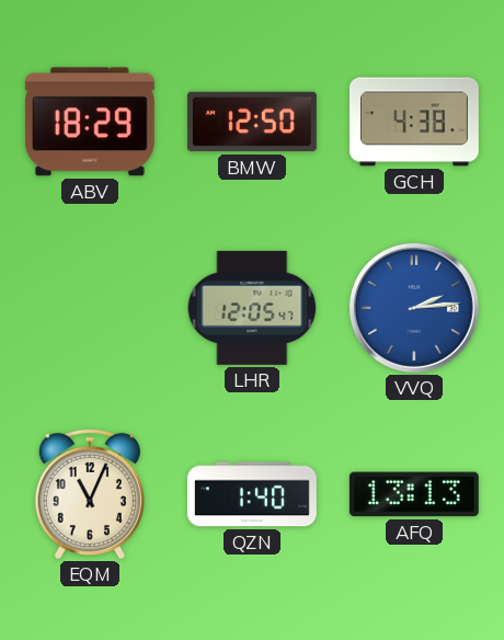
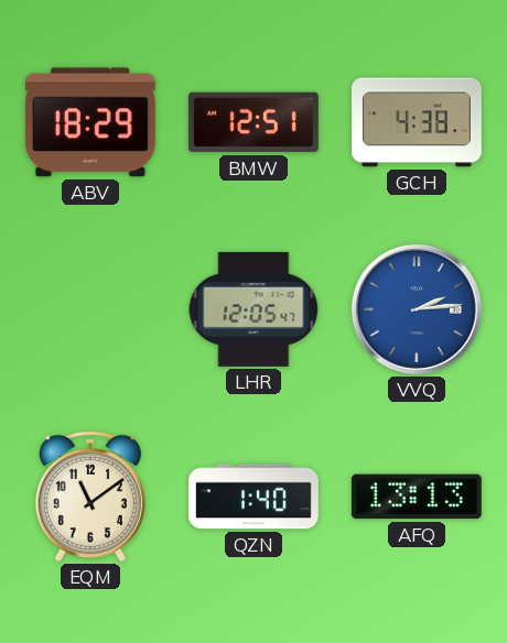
BMW: 12:50 -> 12:51
EQM: 11:04 -> 11:09
